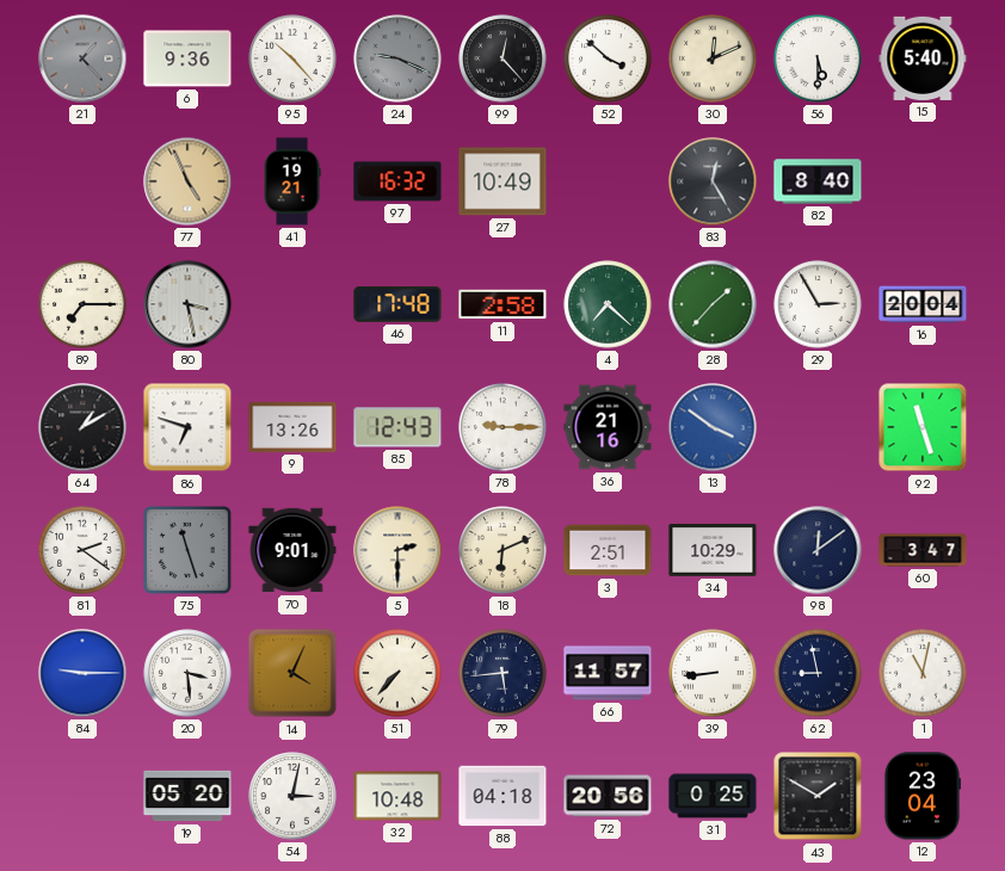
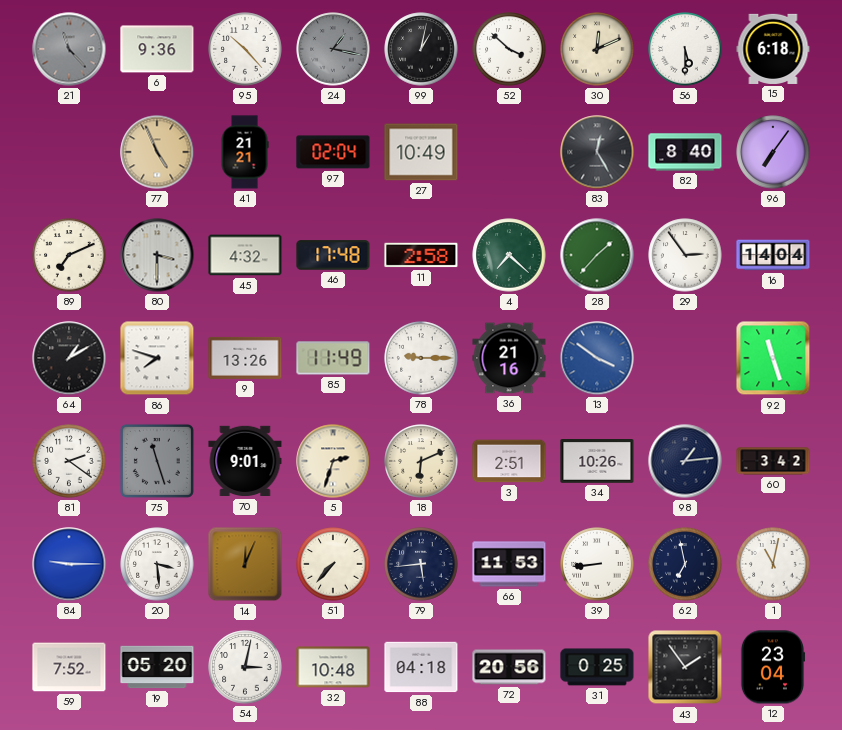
21: 1:23 -> 11:23
24: 9:19 -> 1:17
99: 12:23 -> 1:02
15: 5:40 -> 6:18
41: 19:21 -> 21:21
97: 16:32 -> 02:04
96: none -> 7:06
89: 7:15 -> 7:11
80: 3:28 -> 3:30
45: none -> 4:32
29: 2:55 -> 2:54
16: 20:04 -> 14:04
86: 6:48 -> 7:48
85: 12:43 -> 11:49
5: 2:30 -> 2:33
34: 10:29 -> 10:26
98: 12:09 -> 1:14
60: 3:47 -> 3:42
14: 4:04 -> 12:04
66: 11:57 -> 11:53
62: 8:58 -> 6:58
59: none -> 7:52
43: 1:50 -> 1:54
